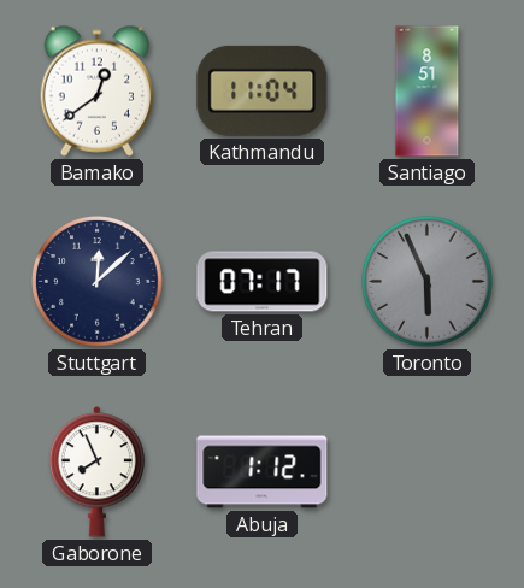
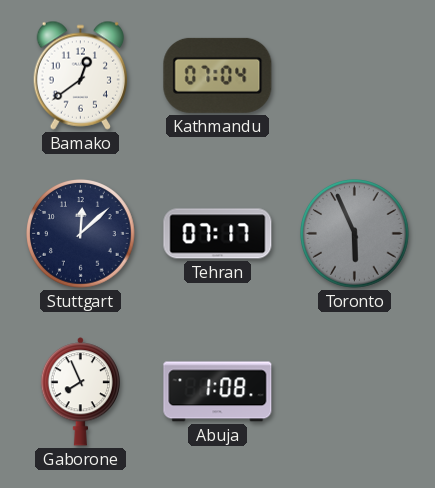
Kathmandu: 11:04 -> 07:04
Santiago: 8:51 -> none
Abuja: 1:12 -> 1:08
